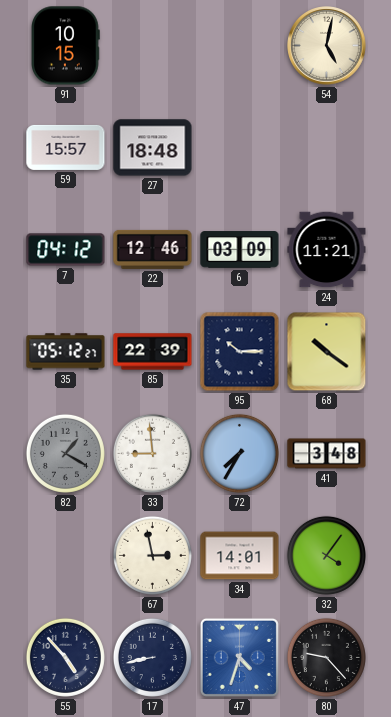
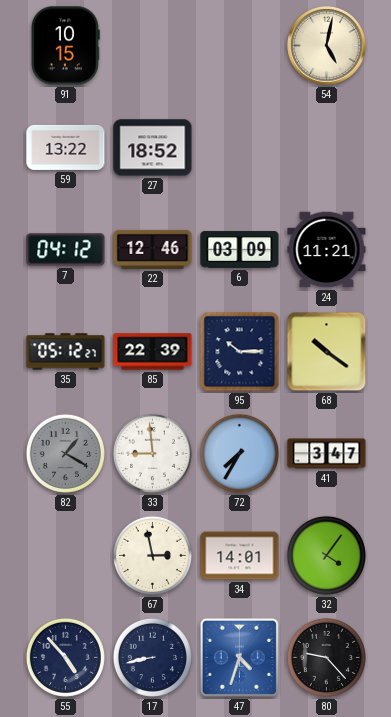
59: 15:57 -> 13:22
27: 18:48 -> 18:52
41: 3:48 -> 3:47
